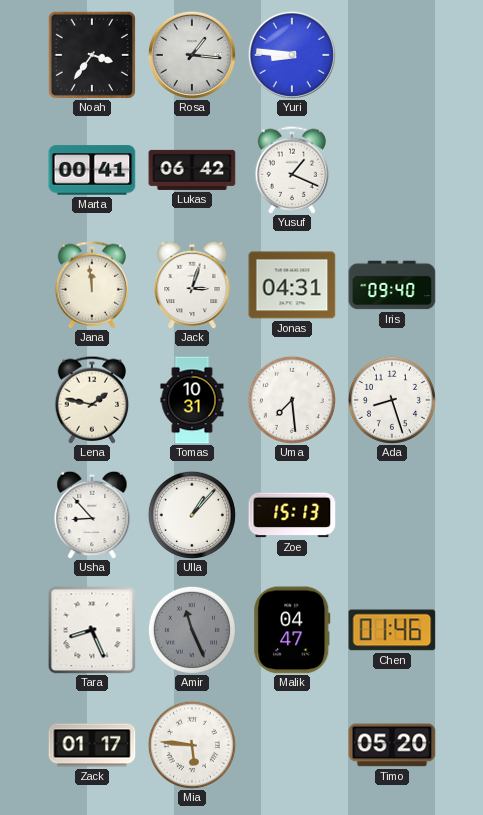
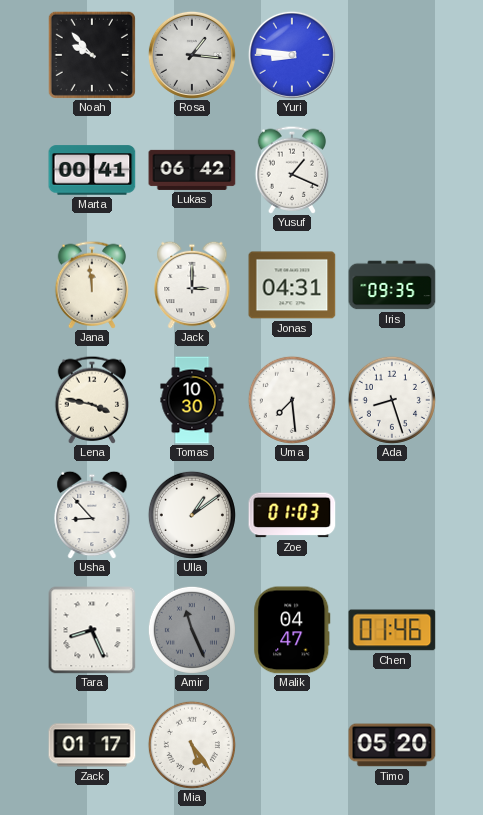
Noah: 3:36 -> 9:53
Jack: 3:03 -> 3:00
Iris: 09:40 -> 09:35
Lena: 1:47 -> 3:47
Tomas: 10:31 -> 10:30
Ulla: 1:07 -> 1:09
Zoe: 15:13 -> 01:03
Mia: 5:46 -> 5:24
